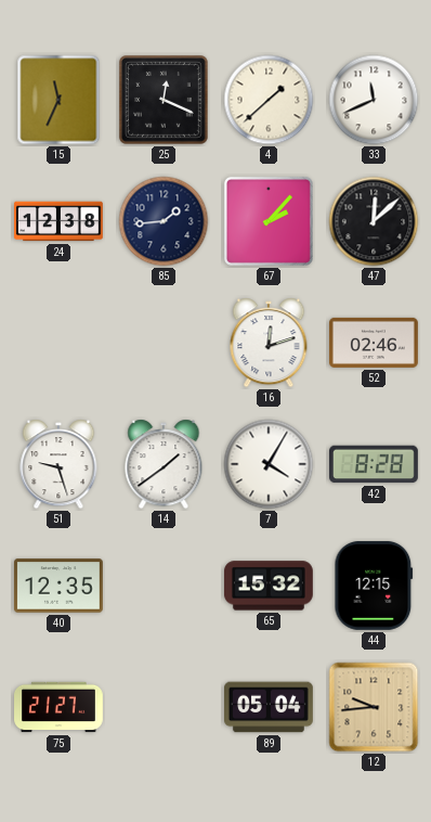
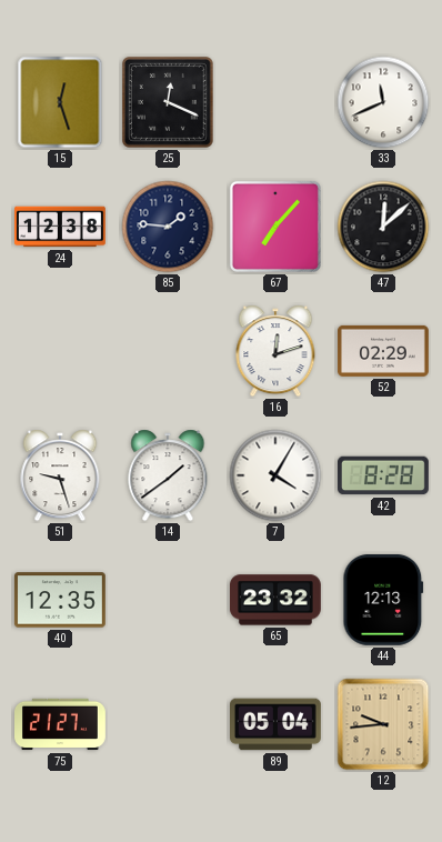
15: 11:34 -> 12:27
4: 1:38 -> none
85: 1:44 -> 1:46
67: 2:07 -> 7:07
52: 02:46 -> 02:29
65: 15:32 -> 23:32
44: 12:15 -> 12:13
